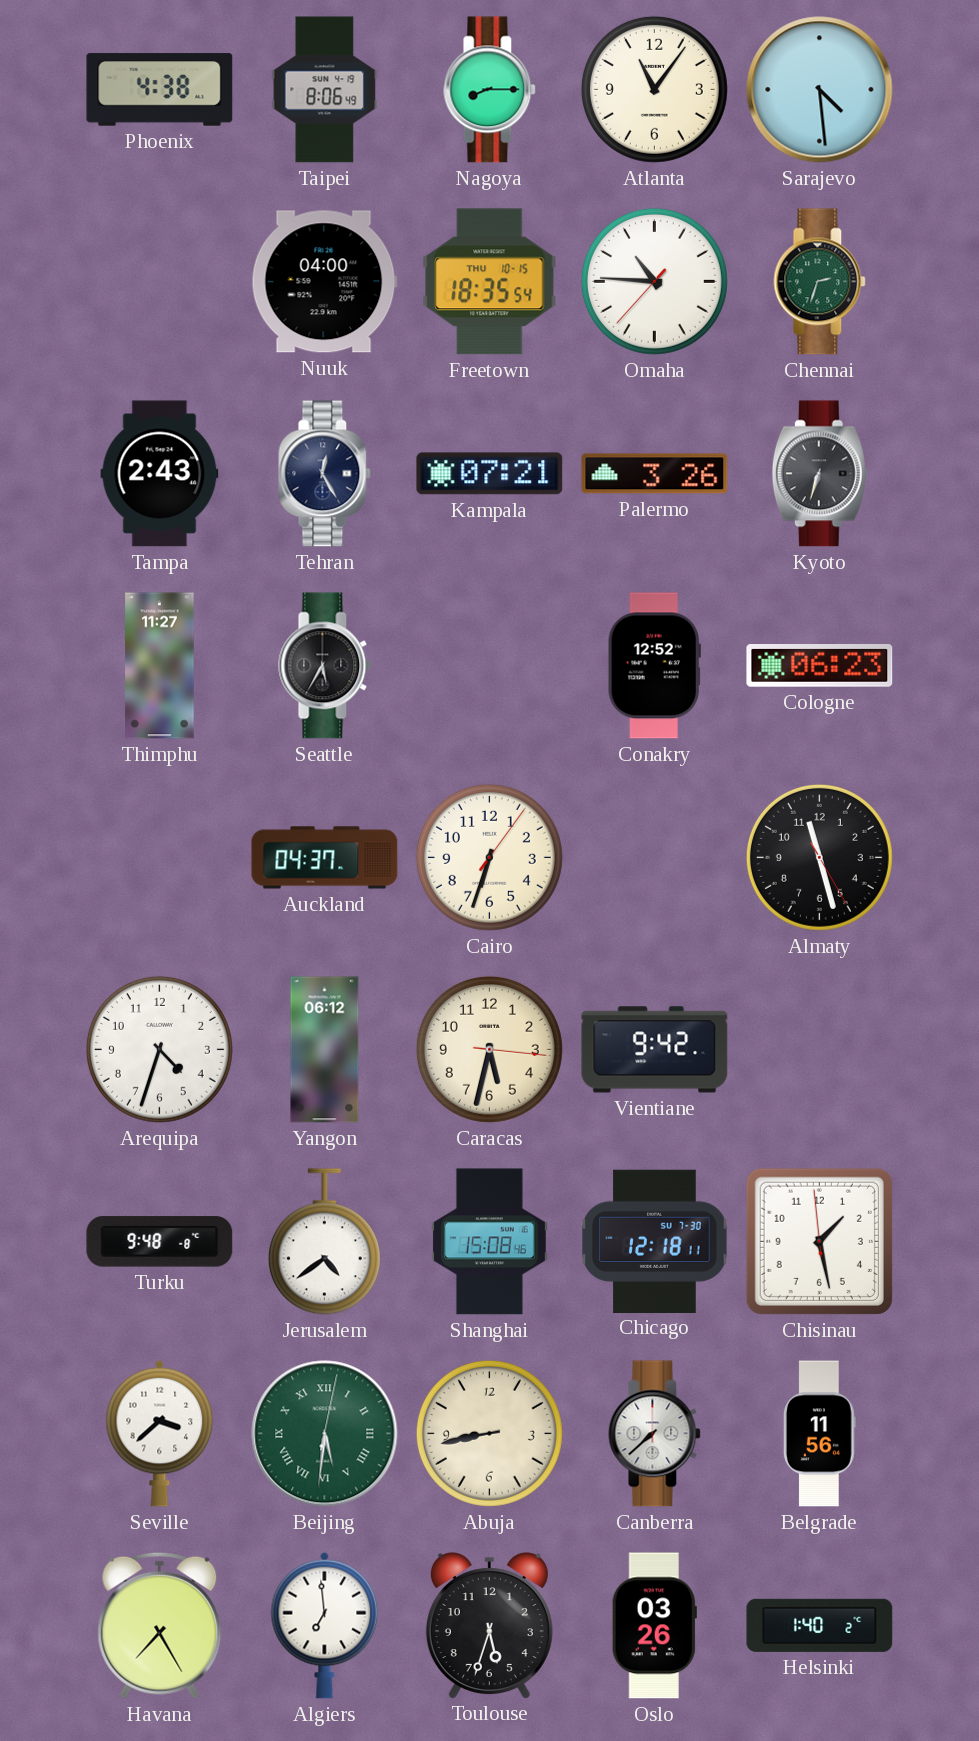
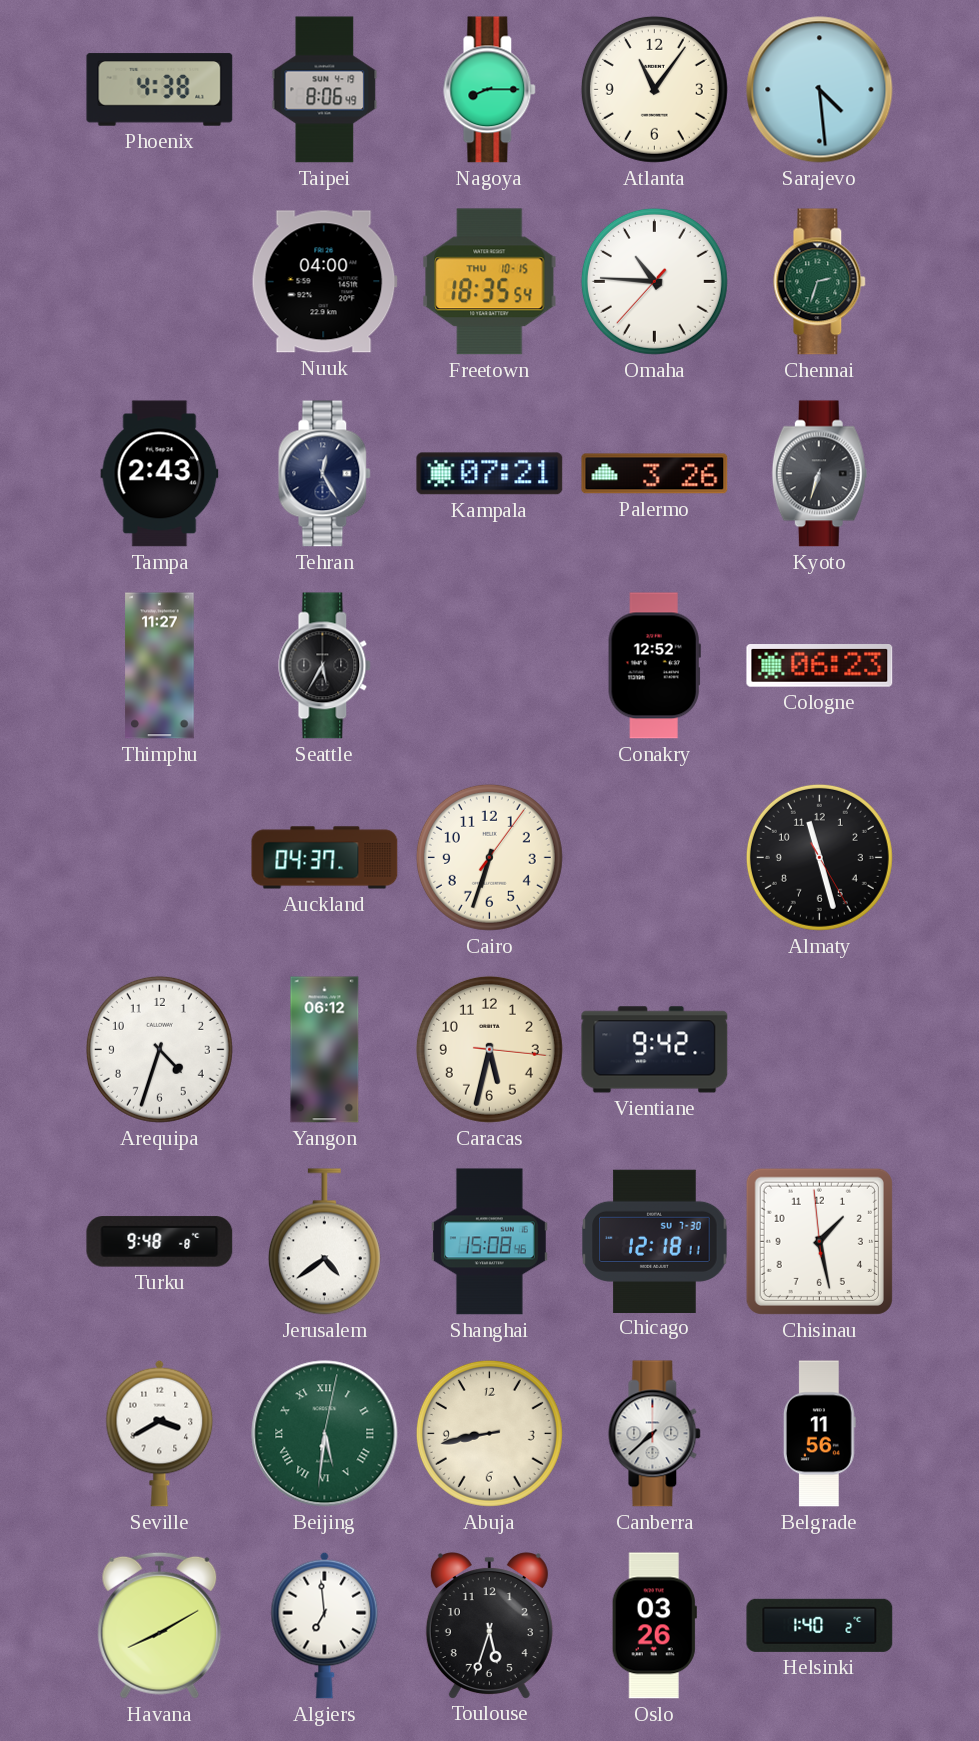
Seville: 3:38 -> 3:40
Havana: 7:25 -> 8:10
